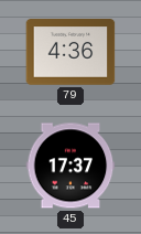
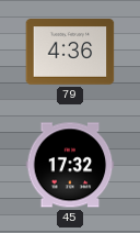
45: 17:37 -> 17:32
